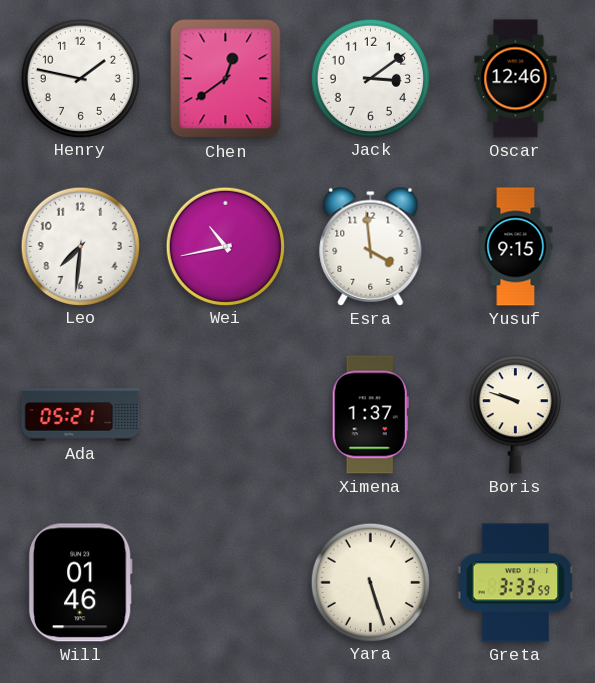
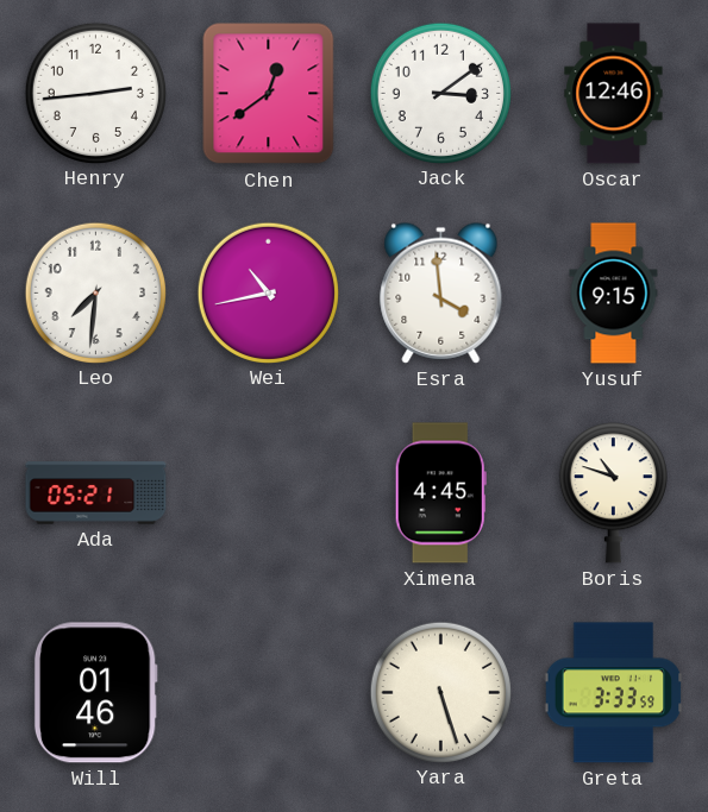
Henry: 1:47 -> 2:44
Ximena: 1:37 -> 4:45
Boris: 9:48 -> 10:48
